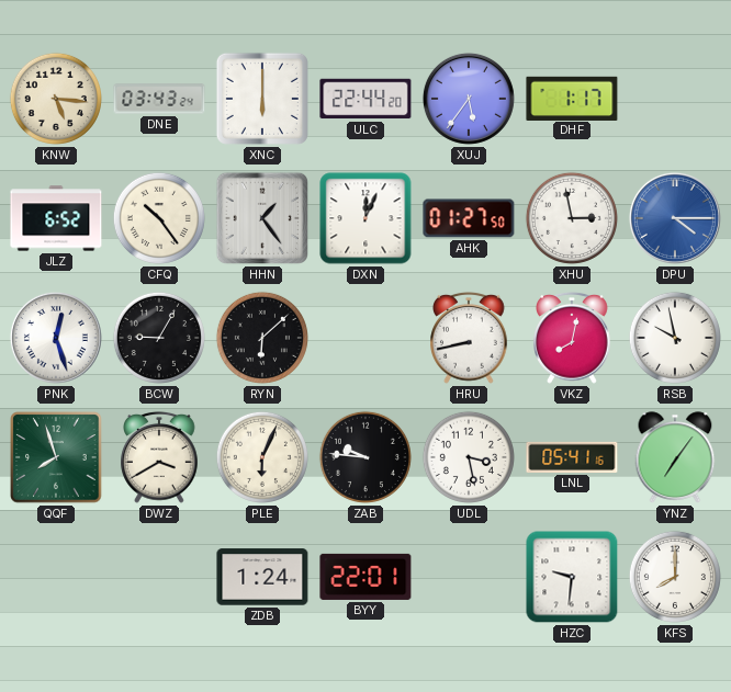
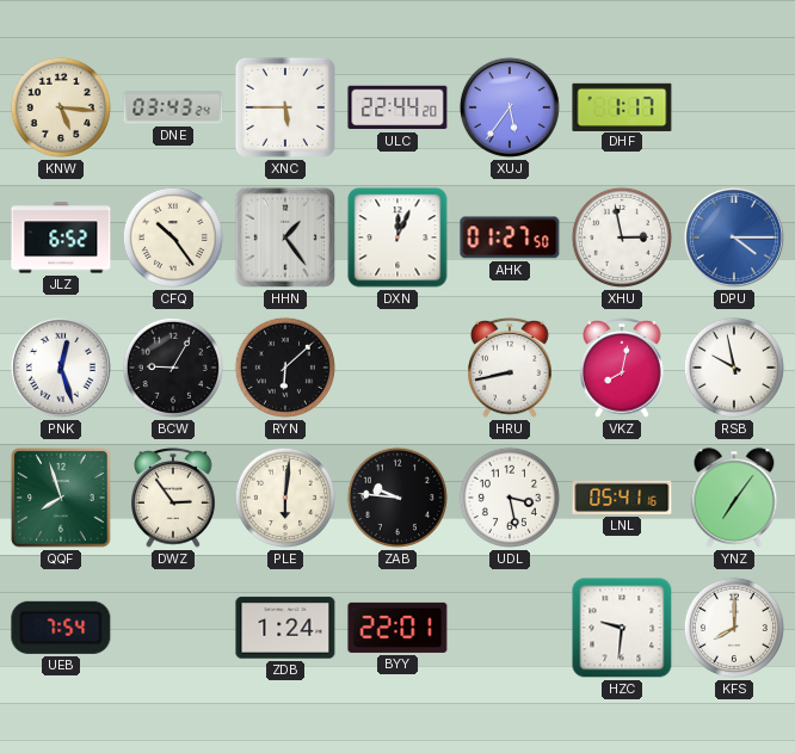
XNC: 6:00 -> 5:45
DWZ: 3:40 -> 2:54
PLE: 6:04 -> 6:01
UEB: none -> 7:54
